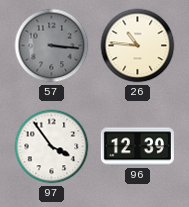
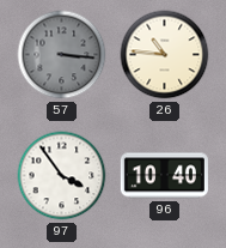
96: 12:39 -> 10:40
